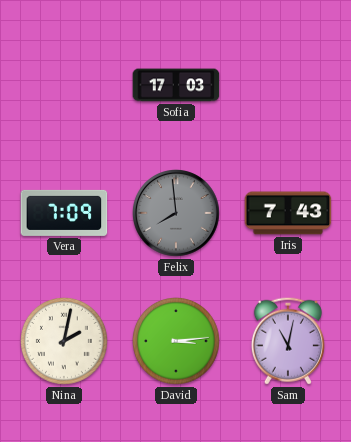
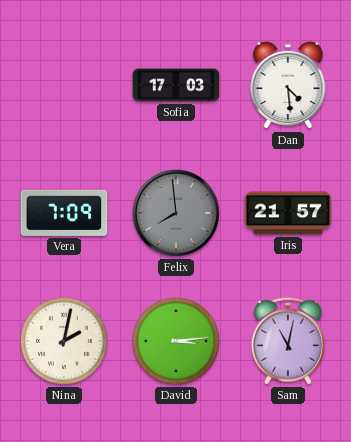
Dan: none -> 4:29
Iris: 7:43 -> 21:57
